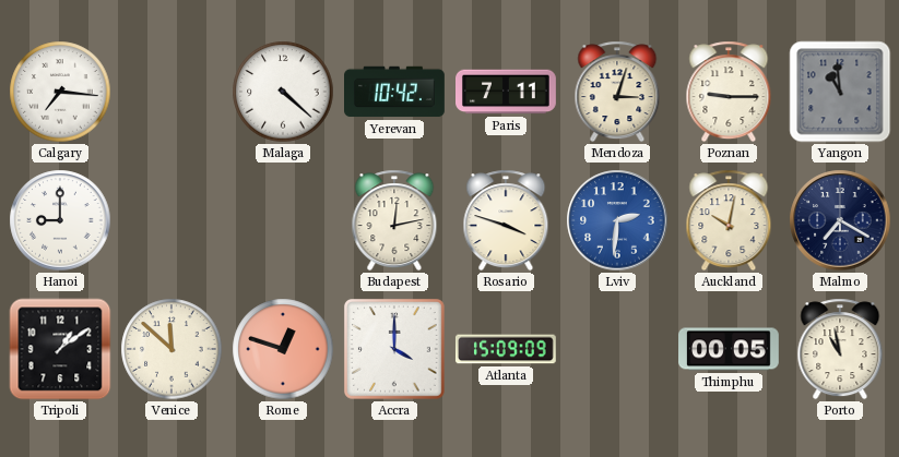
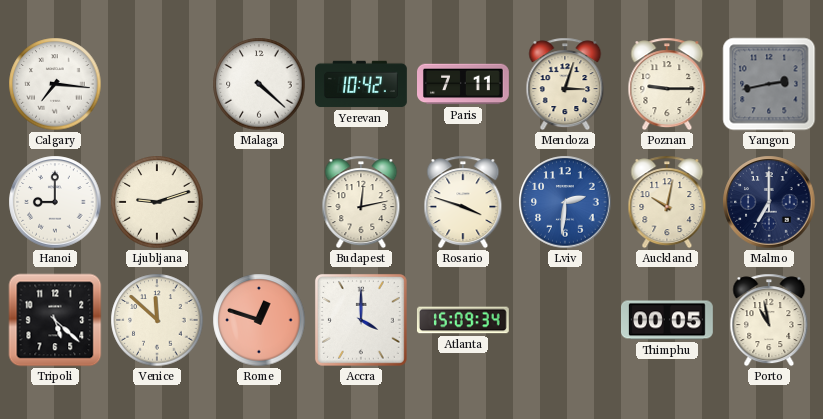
Yangon: 10:59 -> 2:43
Ljubljana: none -> 9:12
Malmo: 7:20 -> 7:00
Tripoli: 1:09 -> 5:22
Atlanta: 15:09:09 -> 15:09:34
